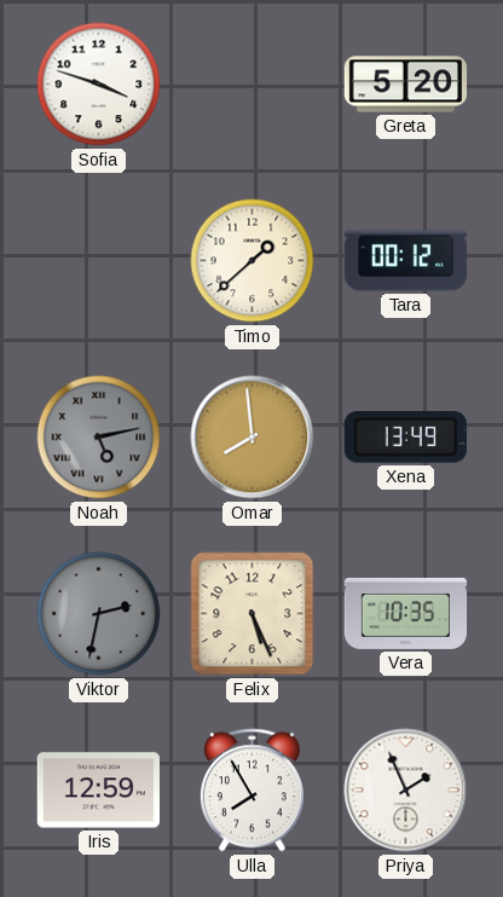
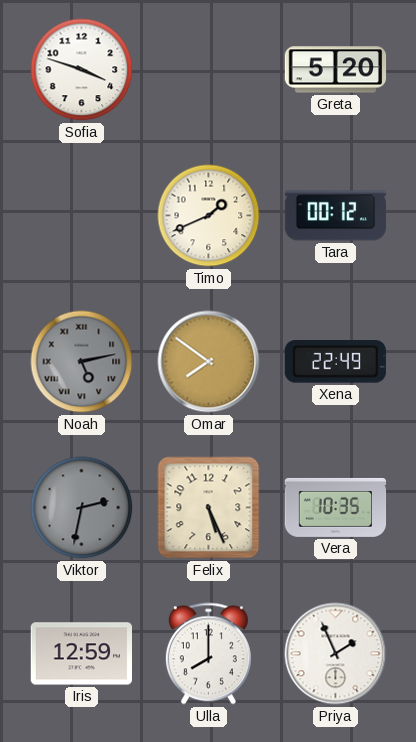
Timo: 1:38 -> 1:41
Omar: 7:59 -> 7:51
Xena: 13:49 -> 22:49
Ulla: 7:55 -> 8:00
